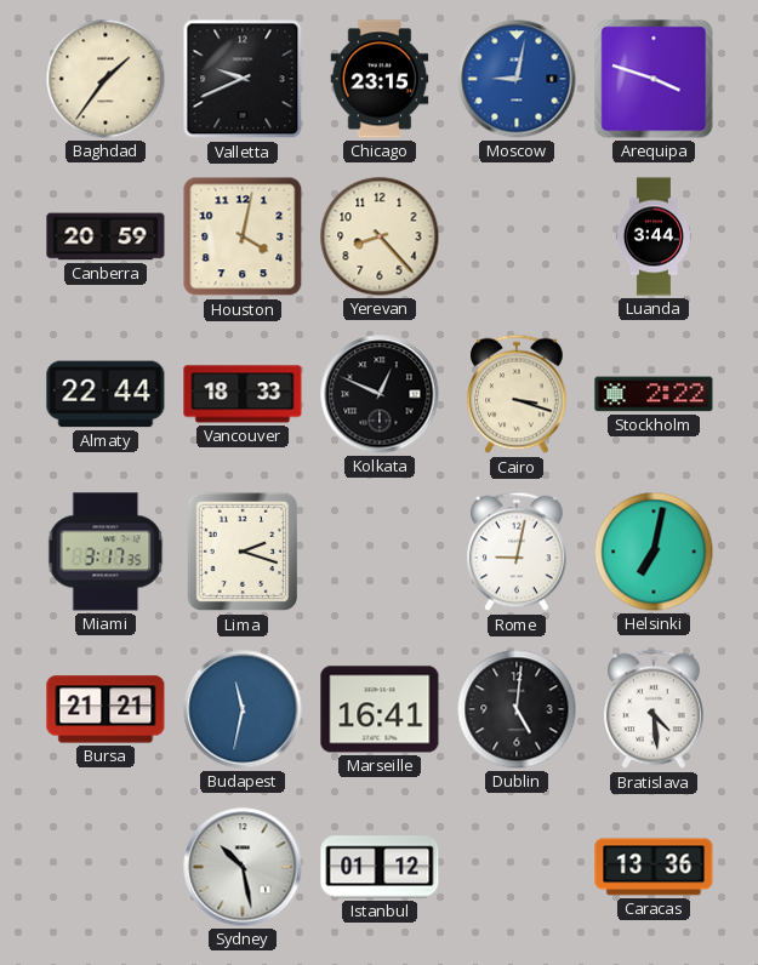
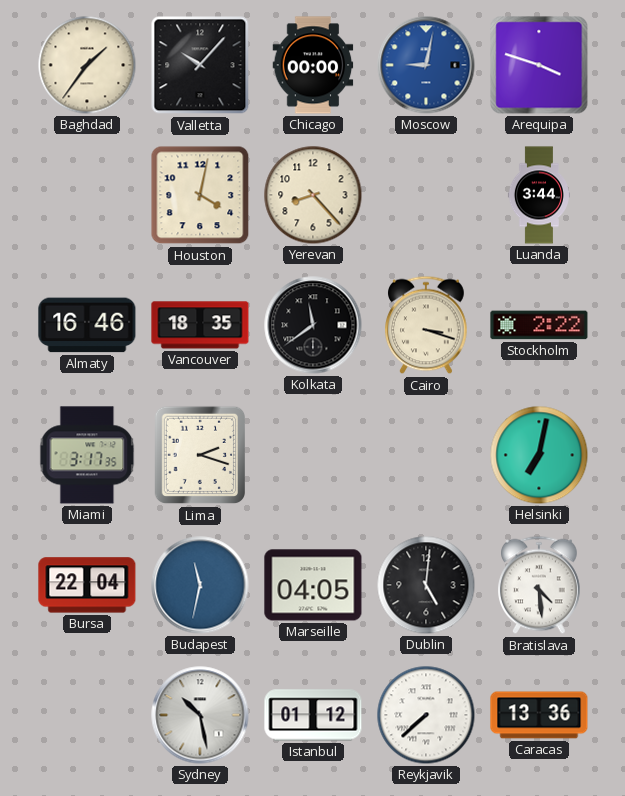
Valletta: 9:41 -> 10:07
Chicago: 23:15 -> 00:00
Canberra: 20:59 -> none
Almaty: 22:44 -> 16:46
Vancouver: 18:33 -> 18:35
Kolkata: 12:49 -> 11:39
Rome: 9:02 -> none
Bursa: 21:21 -> 22:04
Marseille: 16:41 -> 04:05
Reykjavik: none -> 7:38
